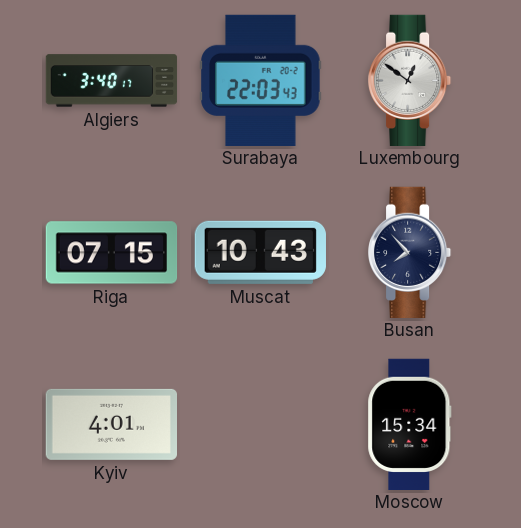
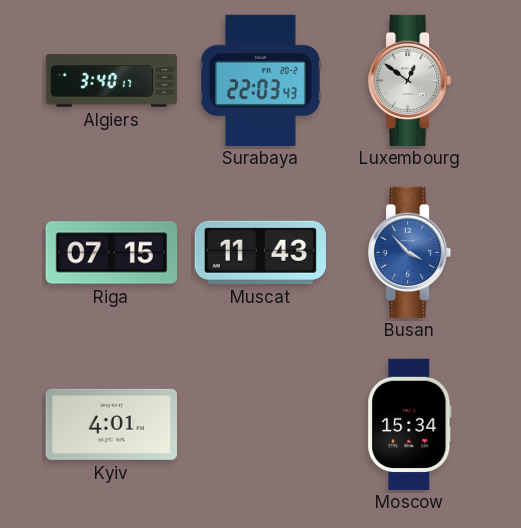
Muscat: 10:43 -> 11:43
Busan: 7:53 -> 3:53
Busan dial: navy -> blue
